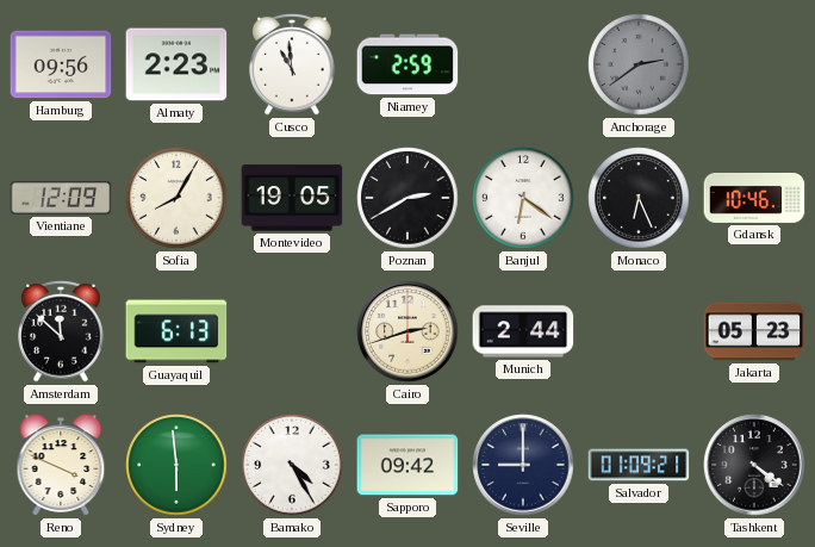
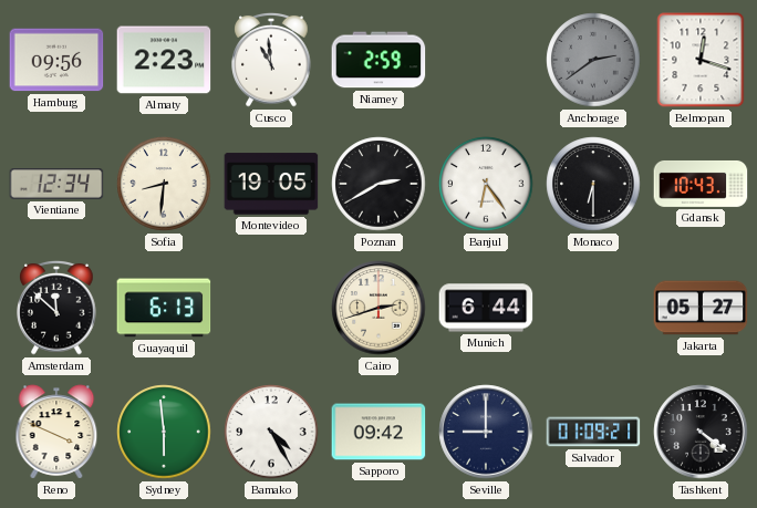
Belmopan: none -> 12:18
Vientiane: 12:09 -> 12:34
Sofia: 8:05 -> 8:31
Banjul: 6:21 -> 6:24
Monaco: 6:26 -> 6:30
Gdansk: 10:46 -> 10:43
Munich: 2:44 -> 6:44
Jakarta: 05:23 -> 05:27
